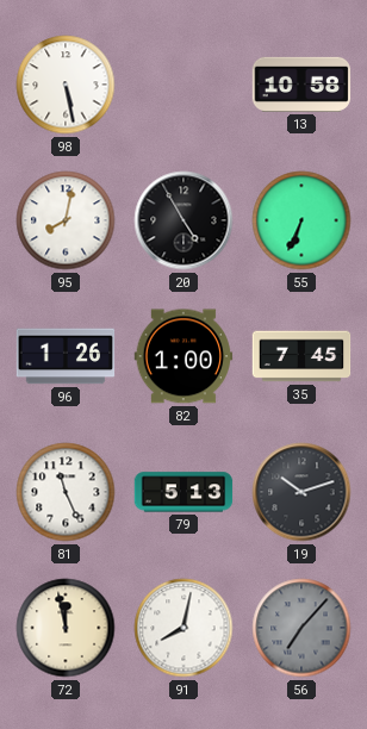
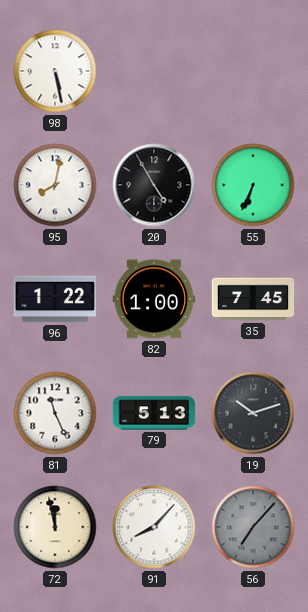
13: 10:58 -> none
96: 1:26 -> 1:22
91: 8:02 -> 8:07
